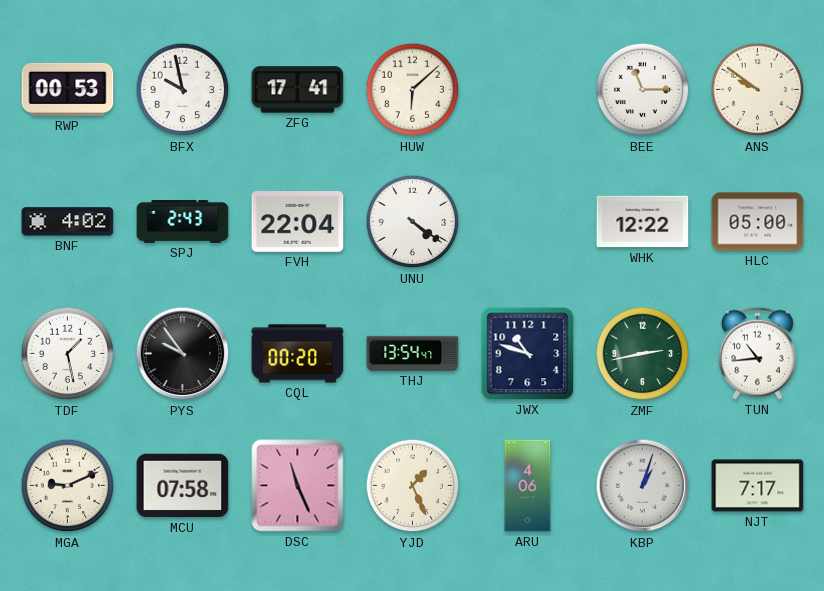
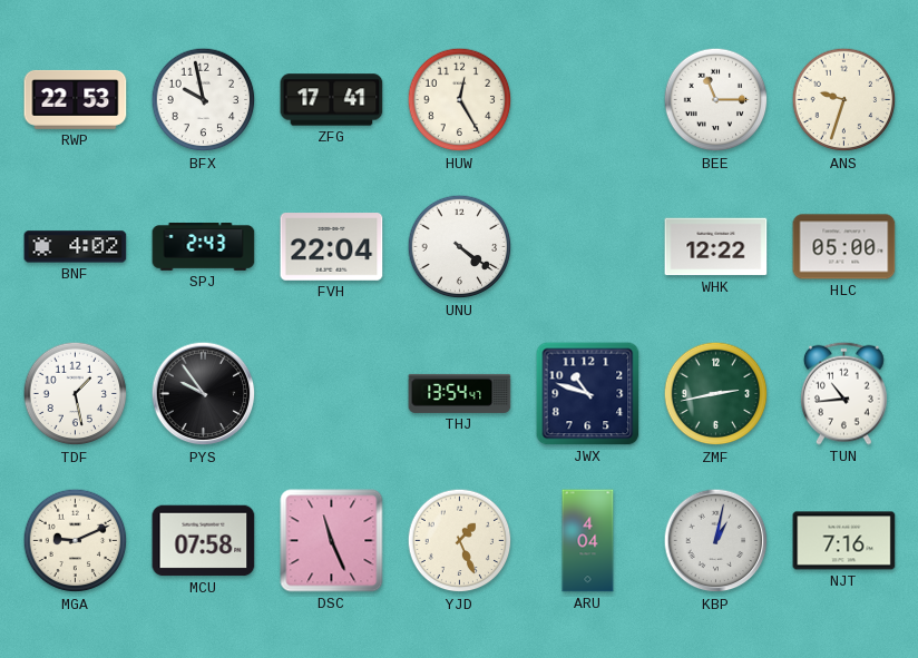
RWP: 00:53 -> 22:53
HUW: 6:08 -> 12:25
ANS: 9:51 -> 9:33
CQL: 00:20 -> none
ARU: 4:06 -> 4:04
KBP: 1:03 -> 1:02
NJT: 7:17 -> 7:16
